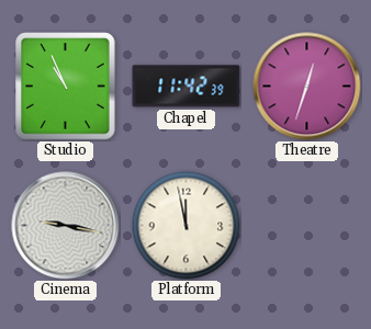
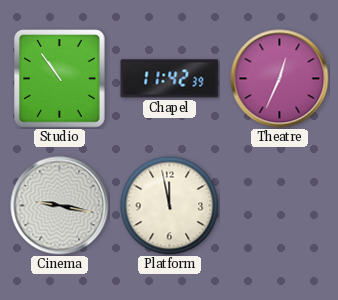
Studio: 10:56 -> 10:54
Theatre: 12:33 -> 12:34
